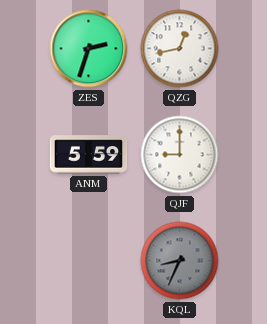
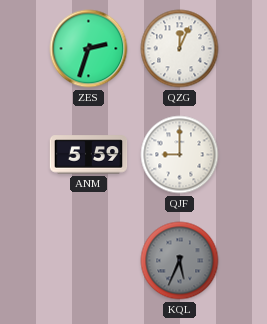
QZG: 12:43 -> 12:04
KQL: 8:34 -> 5:34
